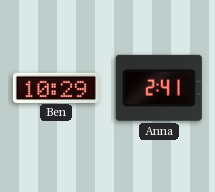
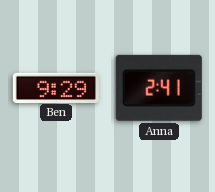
Ben: 10:29 -> 9:29
